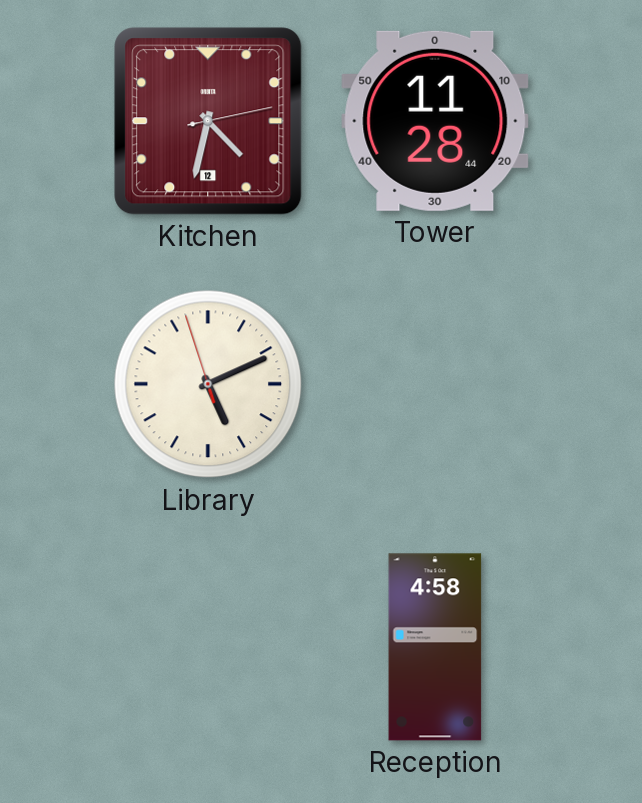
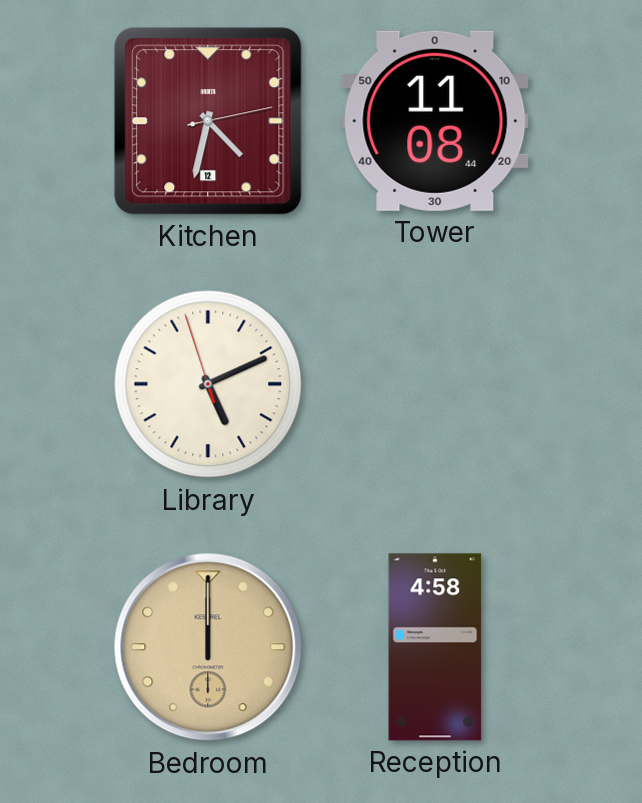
Tower: 11:28 -> 11:08
Bedroom: none -> 12:00
